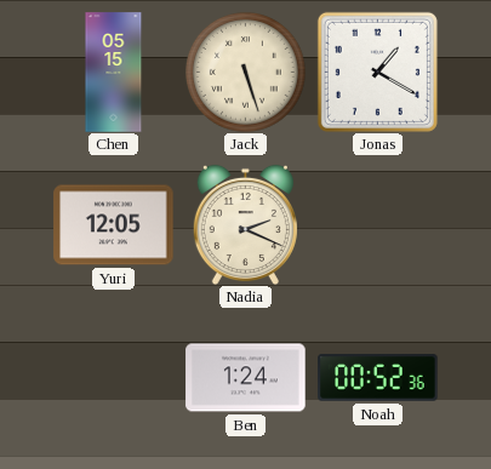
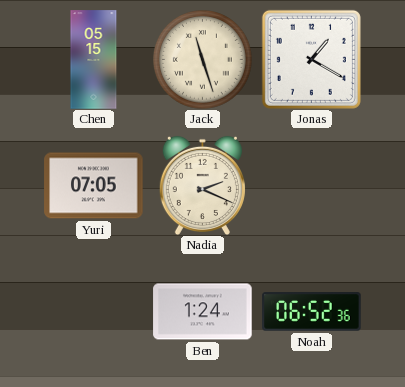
Jack: 5:27 -> 11:27
Yuri: 12:05 -> 07:05
Noah: 00:52 -> 06:52
